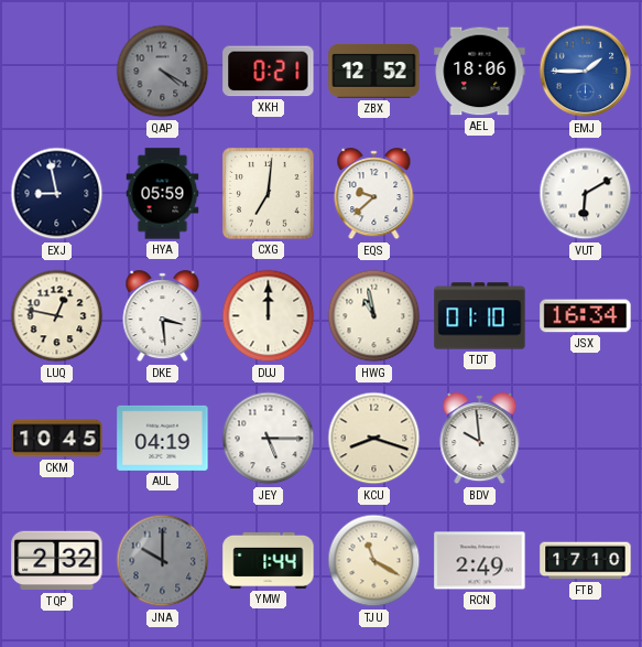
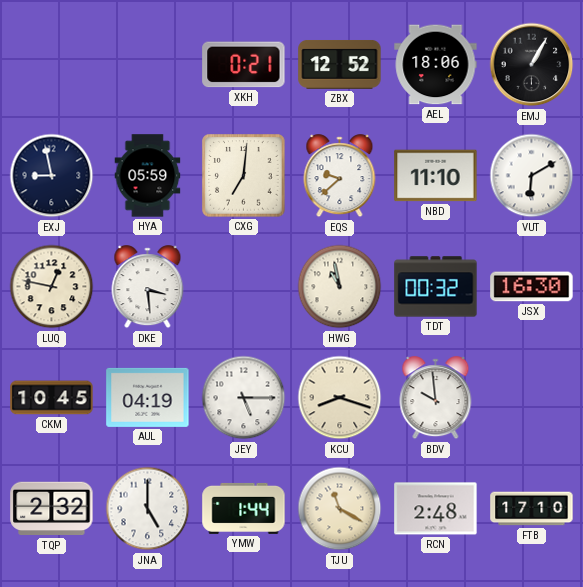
QAP: 4:20 -> none
EMJ: 1:45 -> 1:05
EMJ dial: blue -> black
NBD: none -> 11:10
DUJ: 12:00 -> none
TDT: 01:10 -> 00:32
JSX: 16:34 -> 16:30
JNA: 10:00 -> 5:00
JNA dial: grey -> white
RCN: 2:49 -> 2:48
